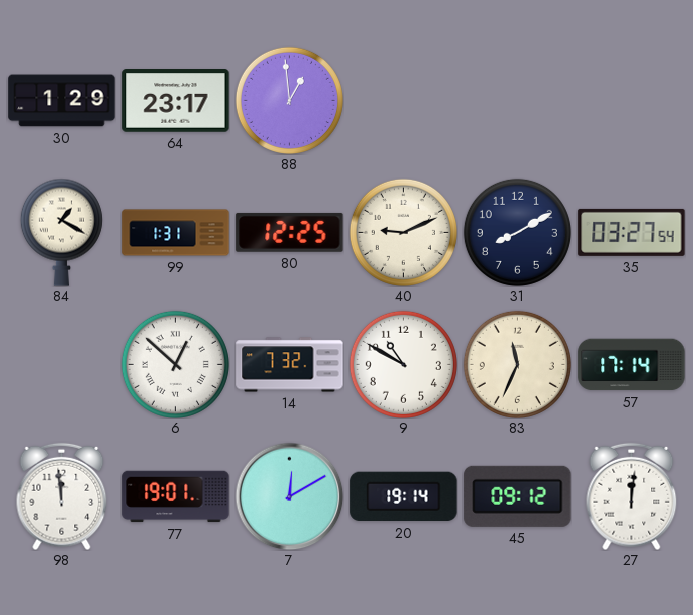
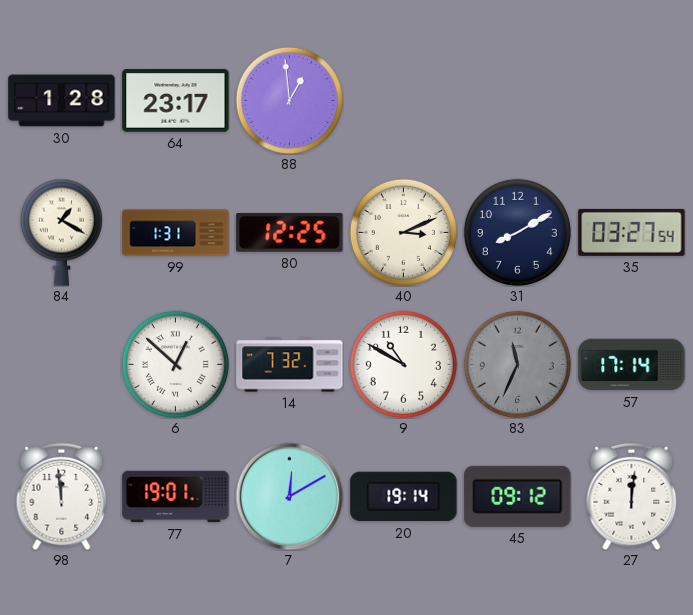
30: 1:29 -> 1:28
40: 9:11 -> 3:11
83 dial: cream -> grey
